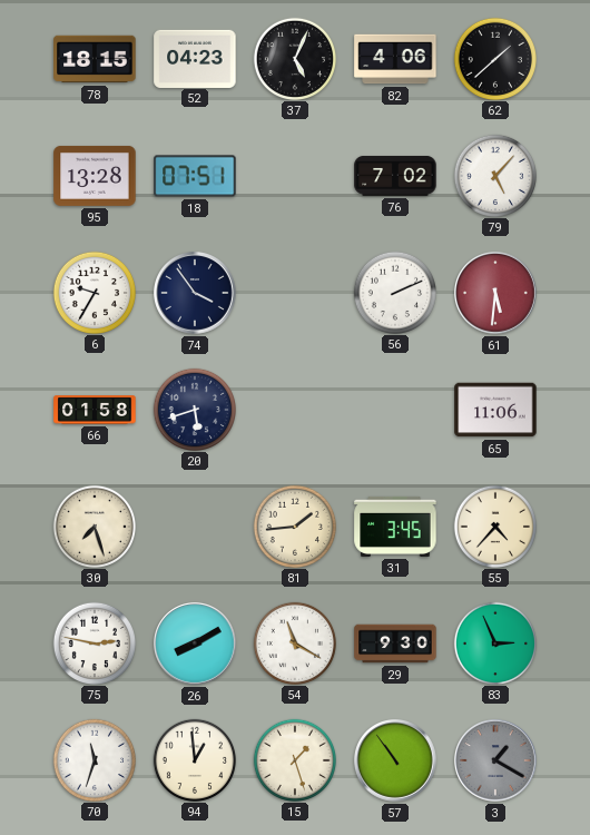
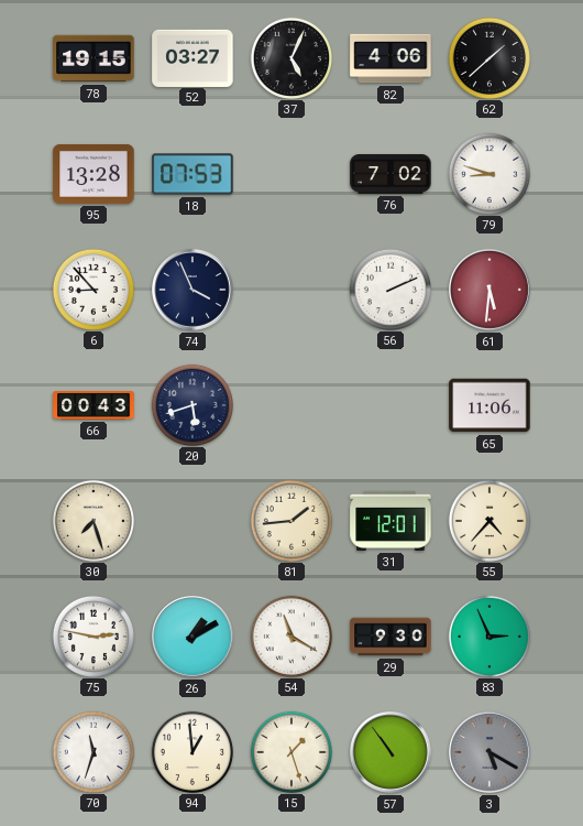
78: 18:15 -> 19:15
52: 04:23 -> 03:27
18: 07:51 -> 07:53
79: 5:07 -> 8:48
6: 9:35 -> 8:53
74: 3:54 -> 3:56
66: 01:58 -> 00:43
31: 3:45 -> 12:01
26: 8:10 -> 1:10
3: 1:20 -> 5:20
